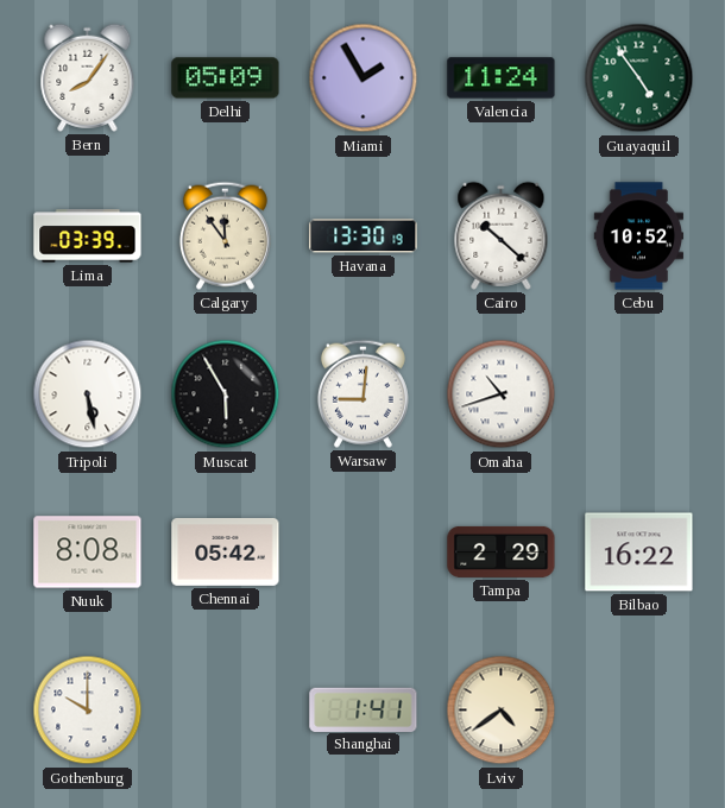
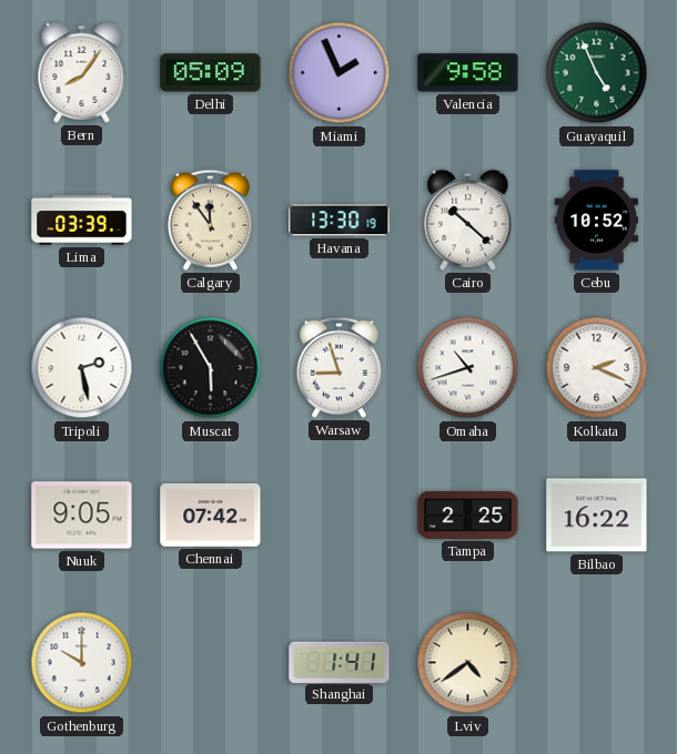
Miami: 1:55 -> 1:56
Valencia: 11:24 -> 9:58
Guayaquil: 4:54 -> 4:56
Tripoli: 5:28 -> 2:28
Warsaw: 9:01 -> 8:57
Kolkata: none -> 2:19
Nuuk: 8:08 -> 9:05
Chennai: 05:42 -> 07:42
Tampa: 2:29 -> 2:25
